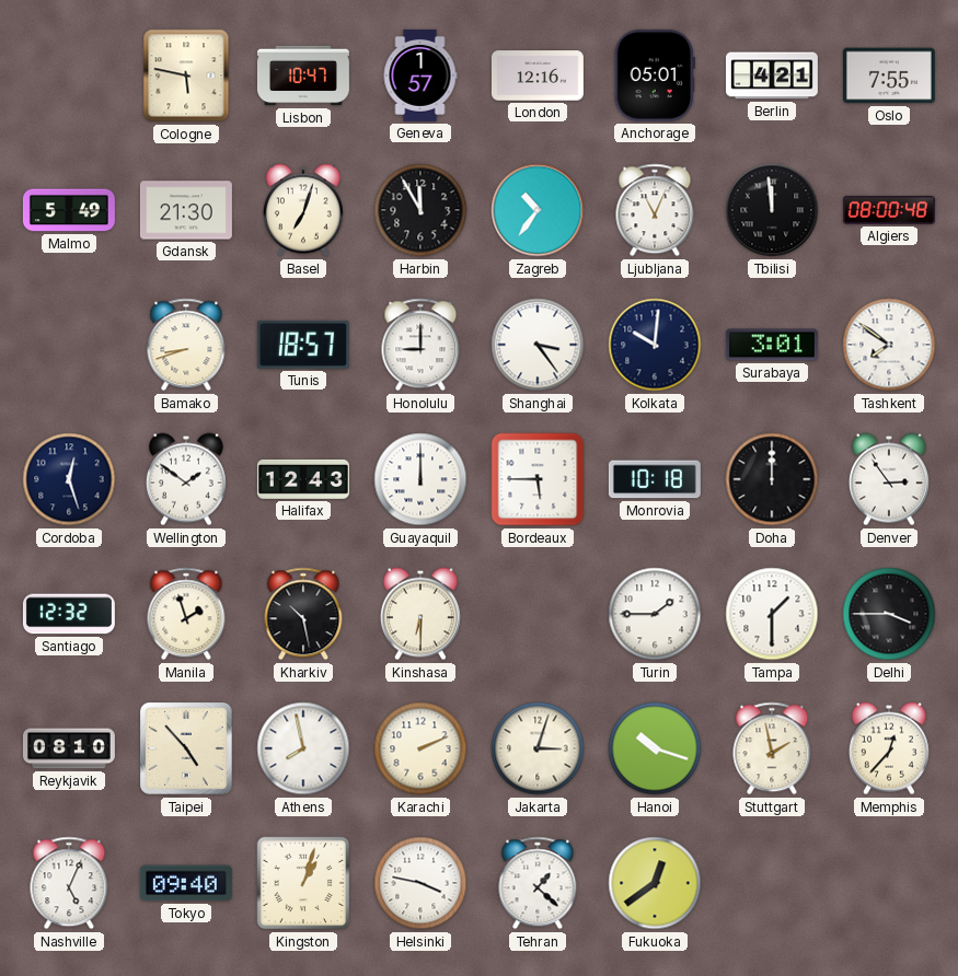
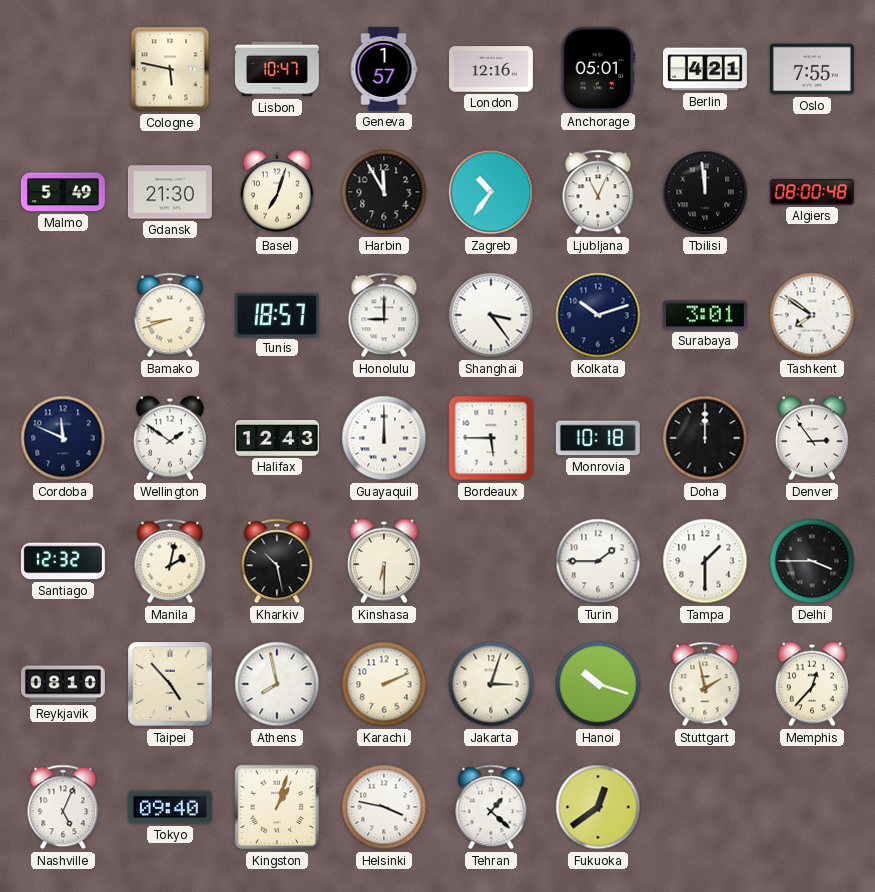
Kolkata: 10:01 -> 10:12
Cordoba: 12:27 -> 11:49
Manila: 1:57 -> 2:02
